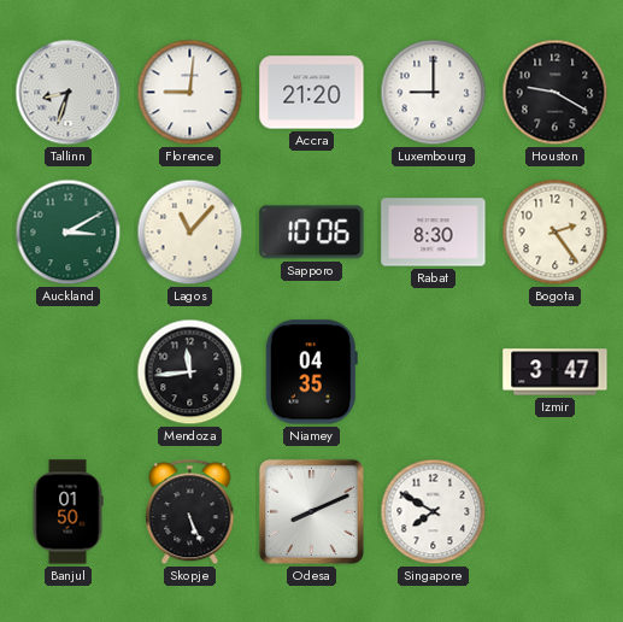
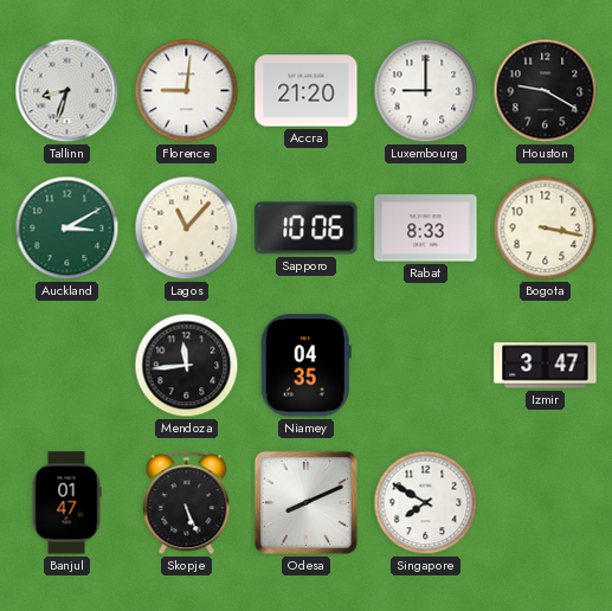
Rabat: 8:30 -> 8:33
Bogota: 2:24 -> 3:17
Banjul: 01:50 -> 01:47
